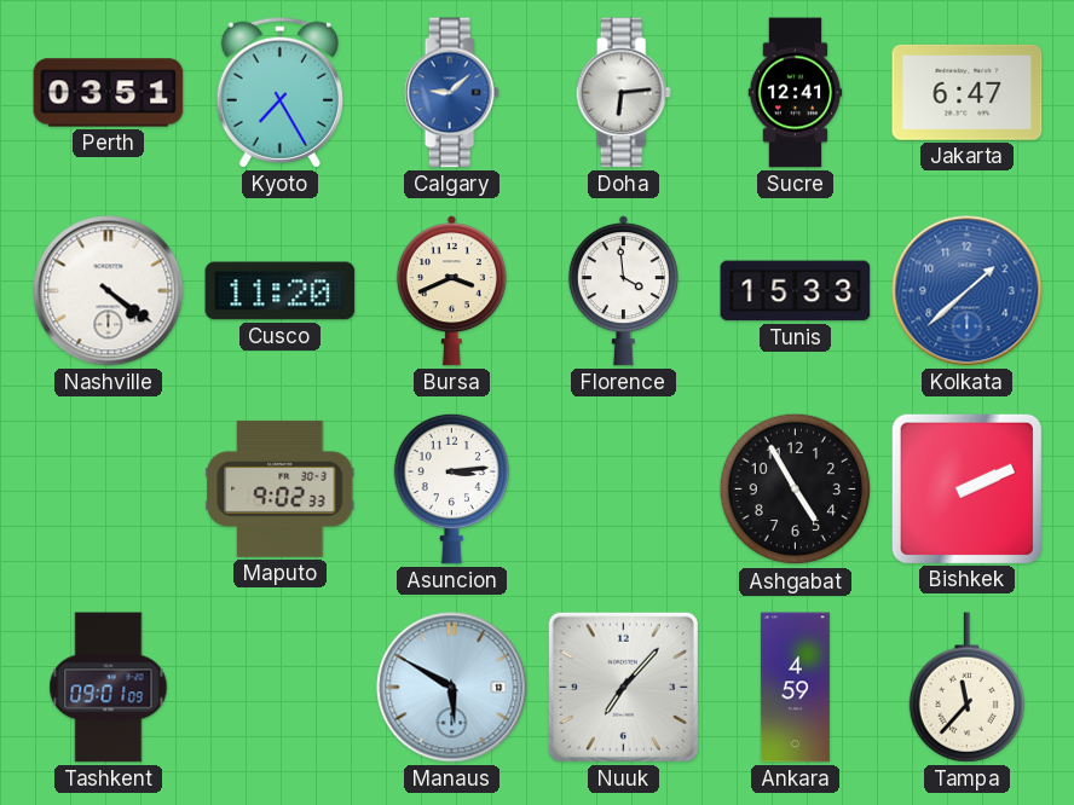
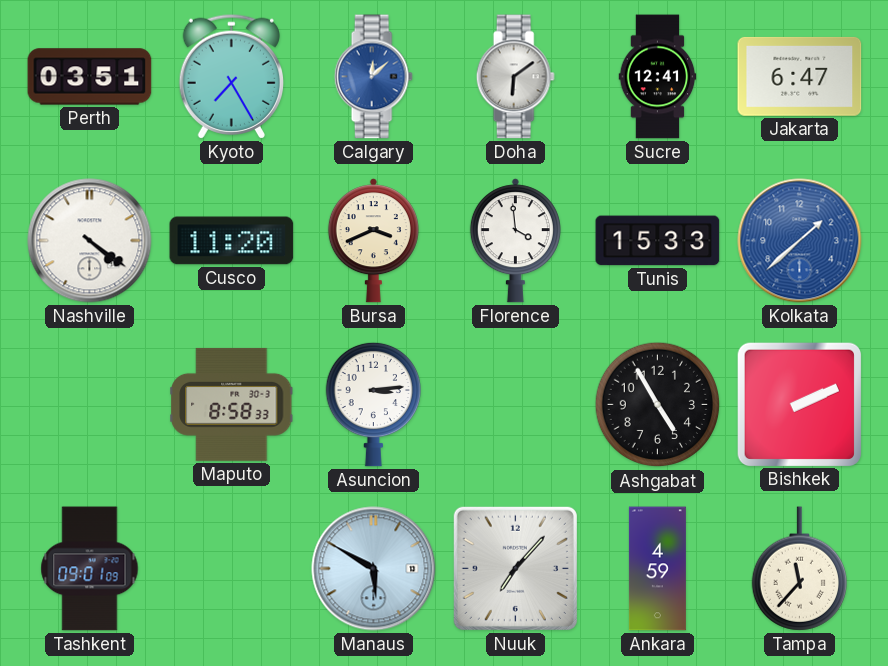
Calgary: 9:08 -> 12:08
Doha: 6:14 -> 6:09
Maputo: 9:02 -> 8:58
